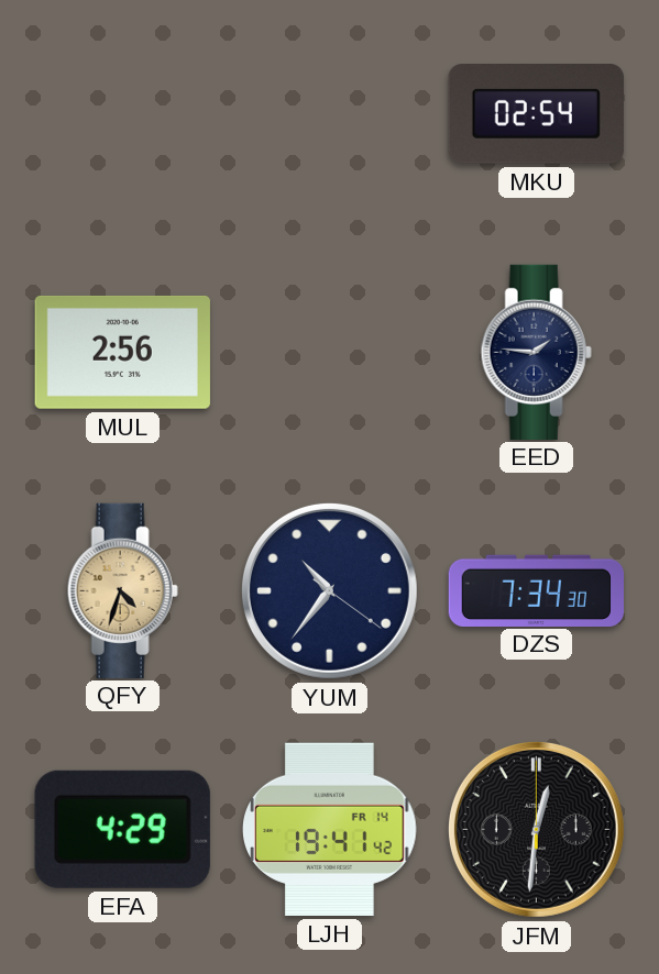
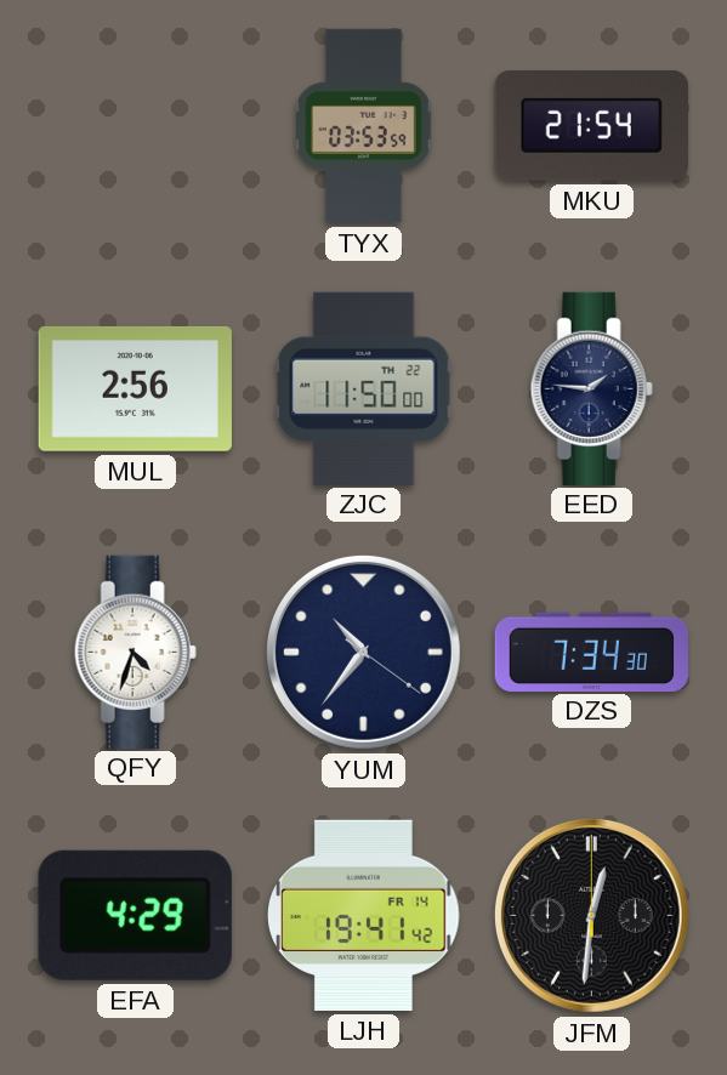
TYX: none -> 03:53
MKU: 02:54 -> 21:54
ZJC: none -> 11:50
QFY dial: champagne -> white
